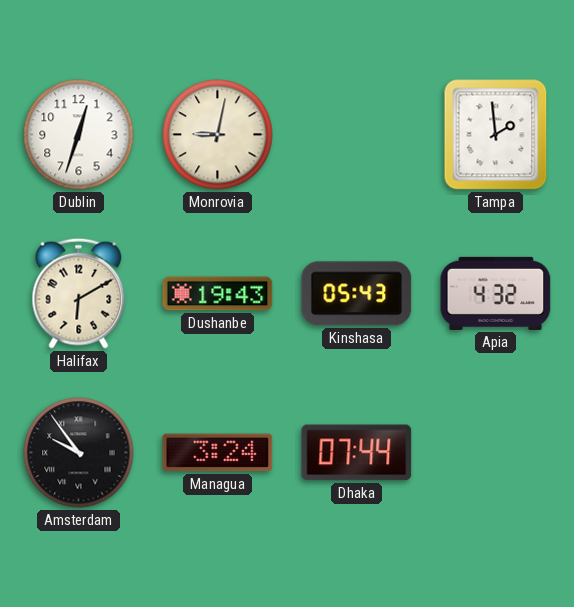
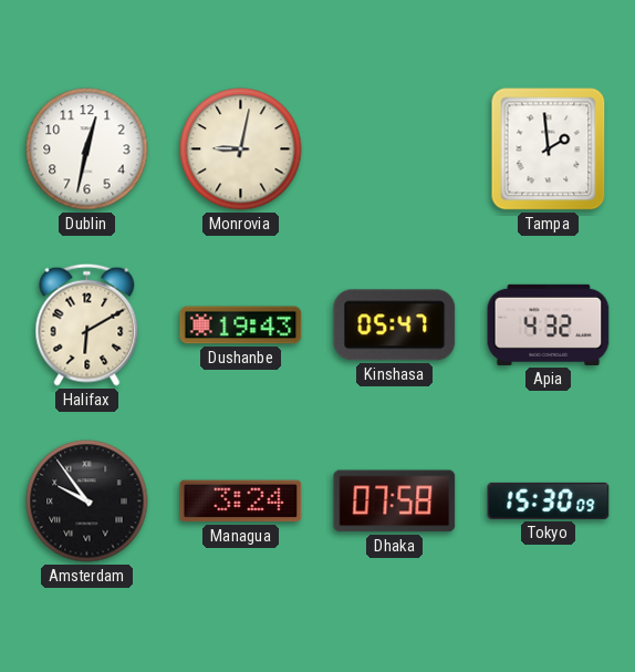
Dublin: 12:33 -> 12:32
Kinshasa: 05:43 -> 05:47
Dhaka: 07:44 -> 07:58
Tokyo: none -> 15:30
